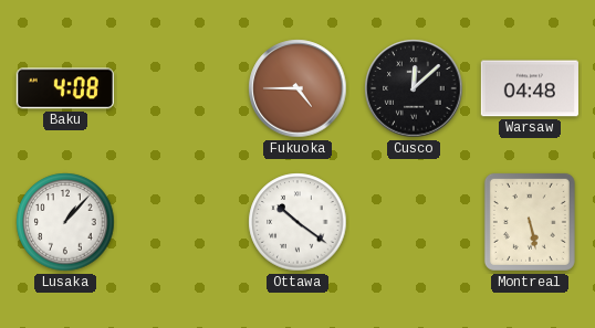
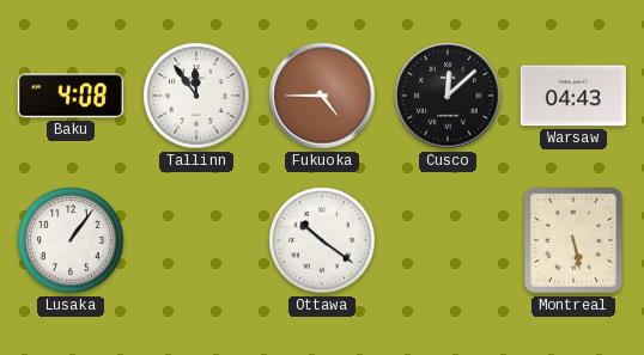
Tallinn: none -> 11:54
Warsaw: 04:48 -> 04:43
Lusaka: 1:07 -> 1:06
